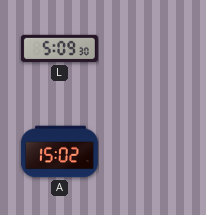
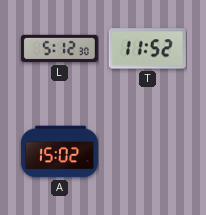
L: 5:09 -> 5:12
T: none -> 11:52
